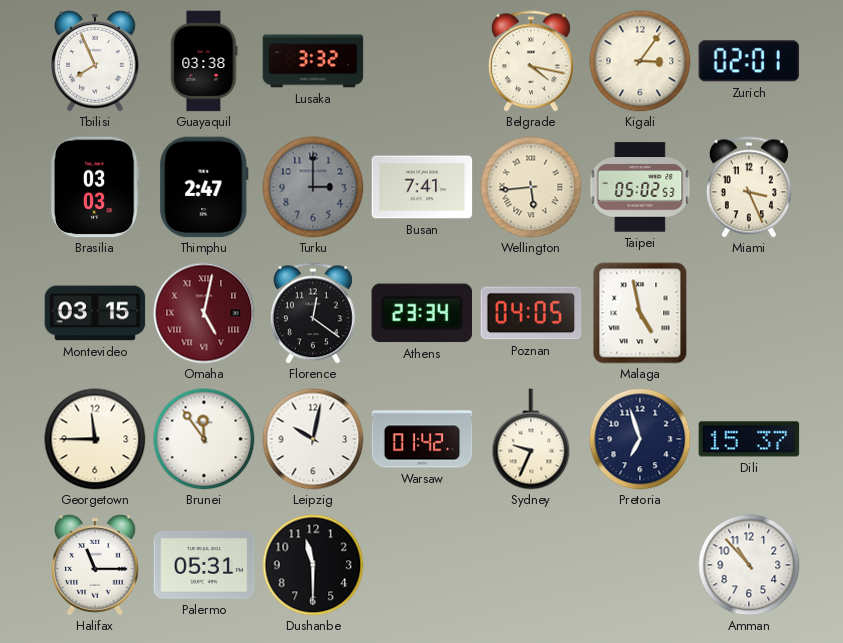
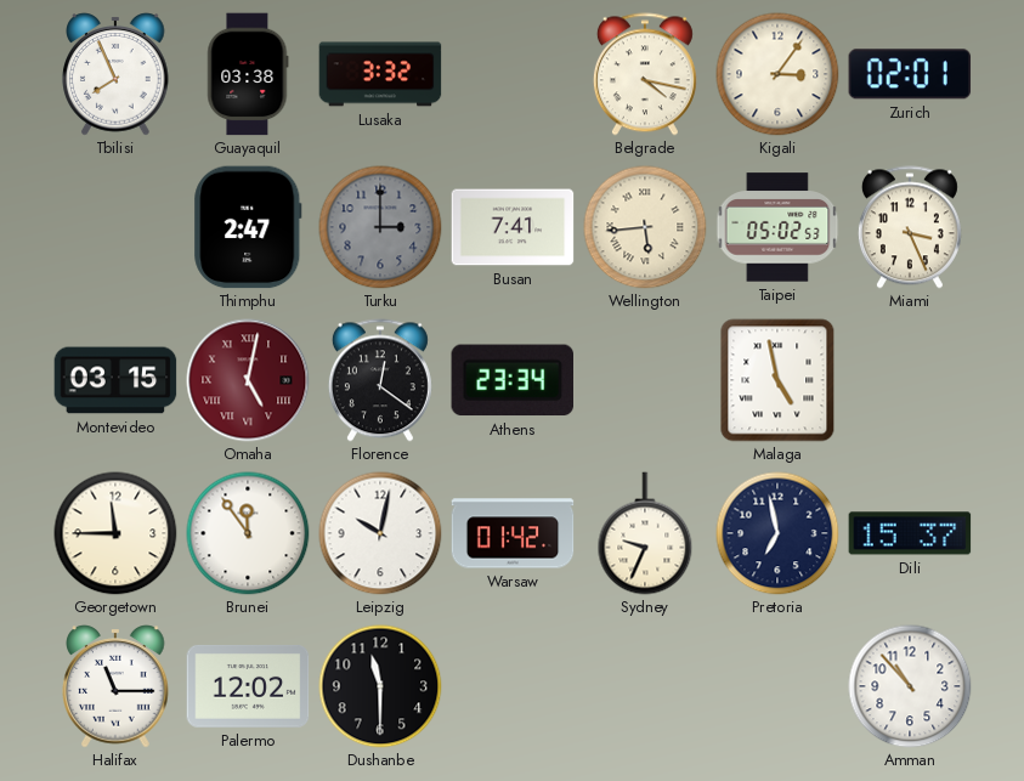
Brasilia: 03:03 -> none
Poznan: 04:05 -> none
Pretoria: 6:57 -> 6:58
Palermo: 05:31 -> 12:02
